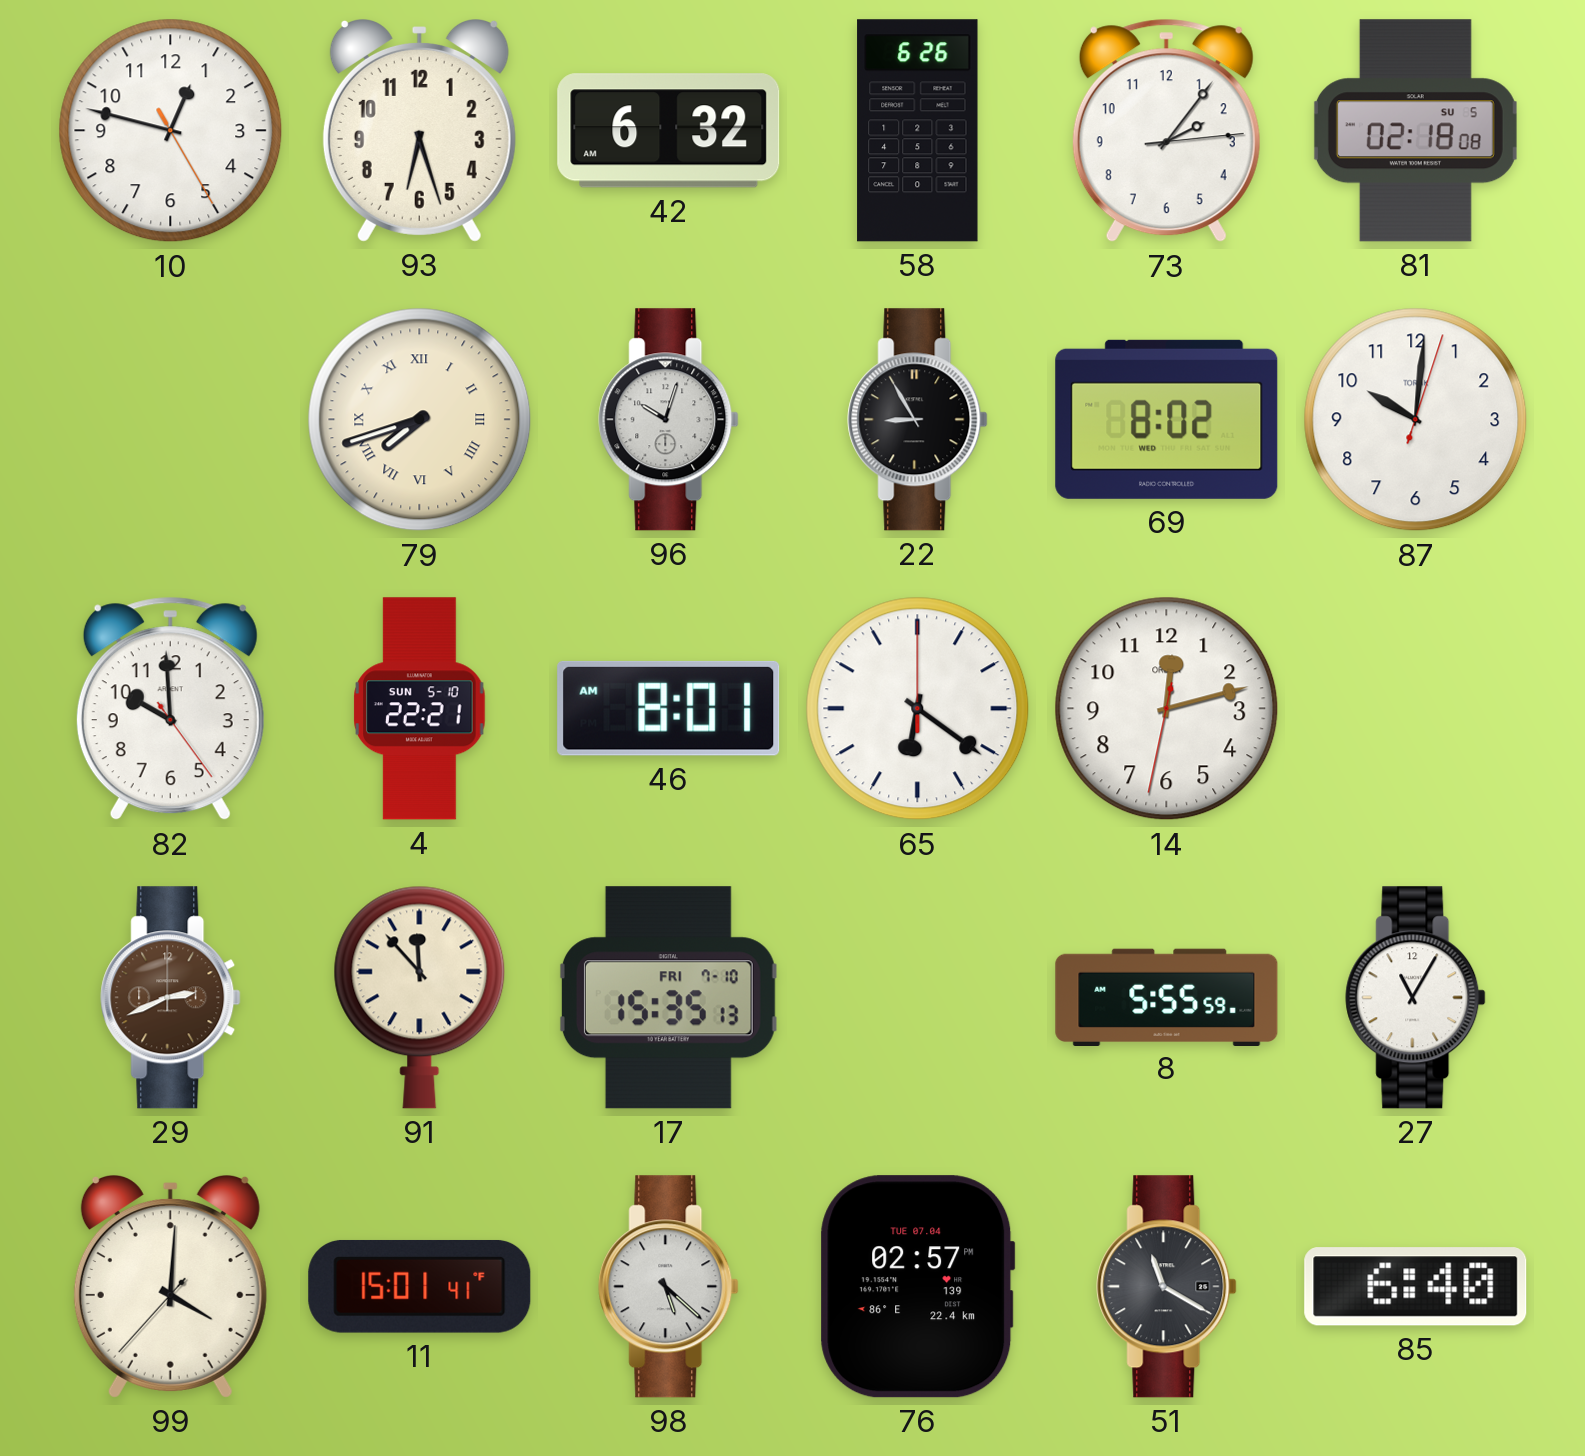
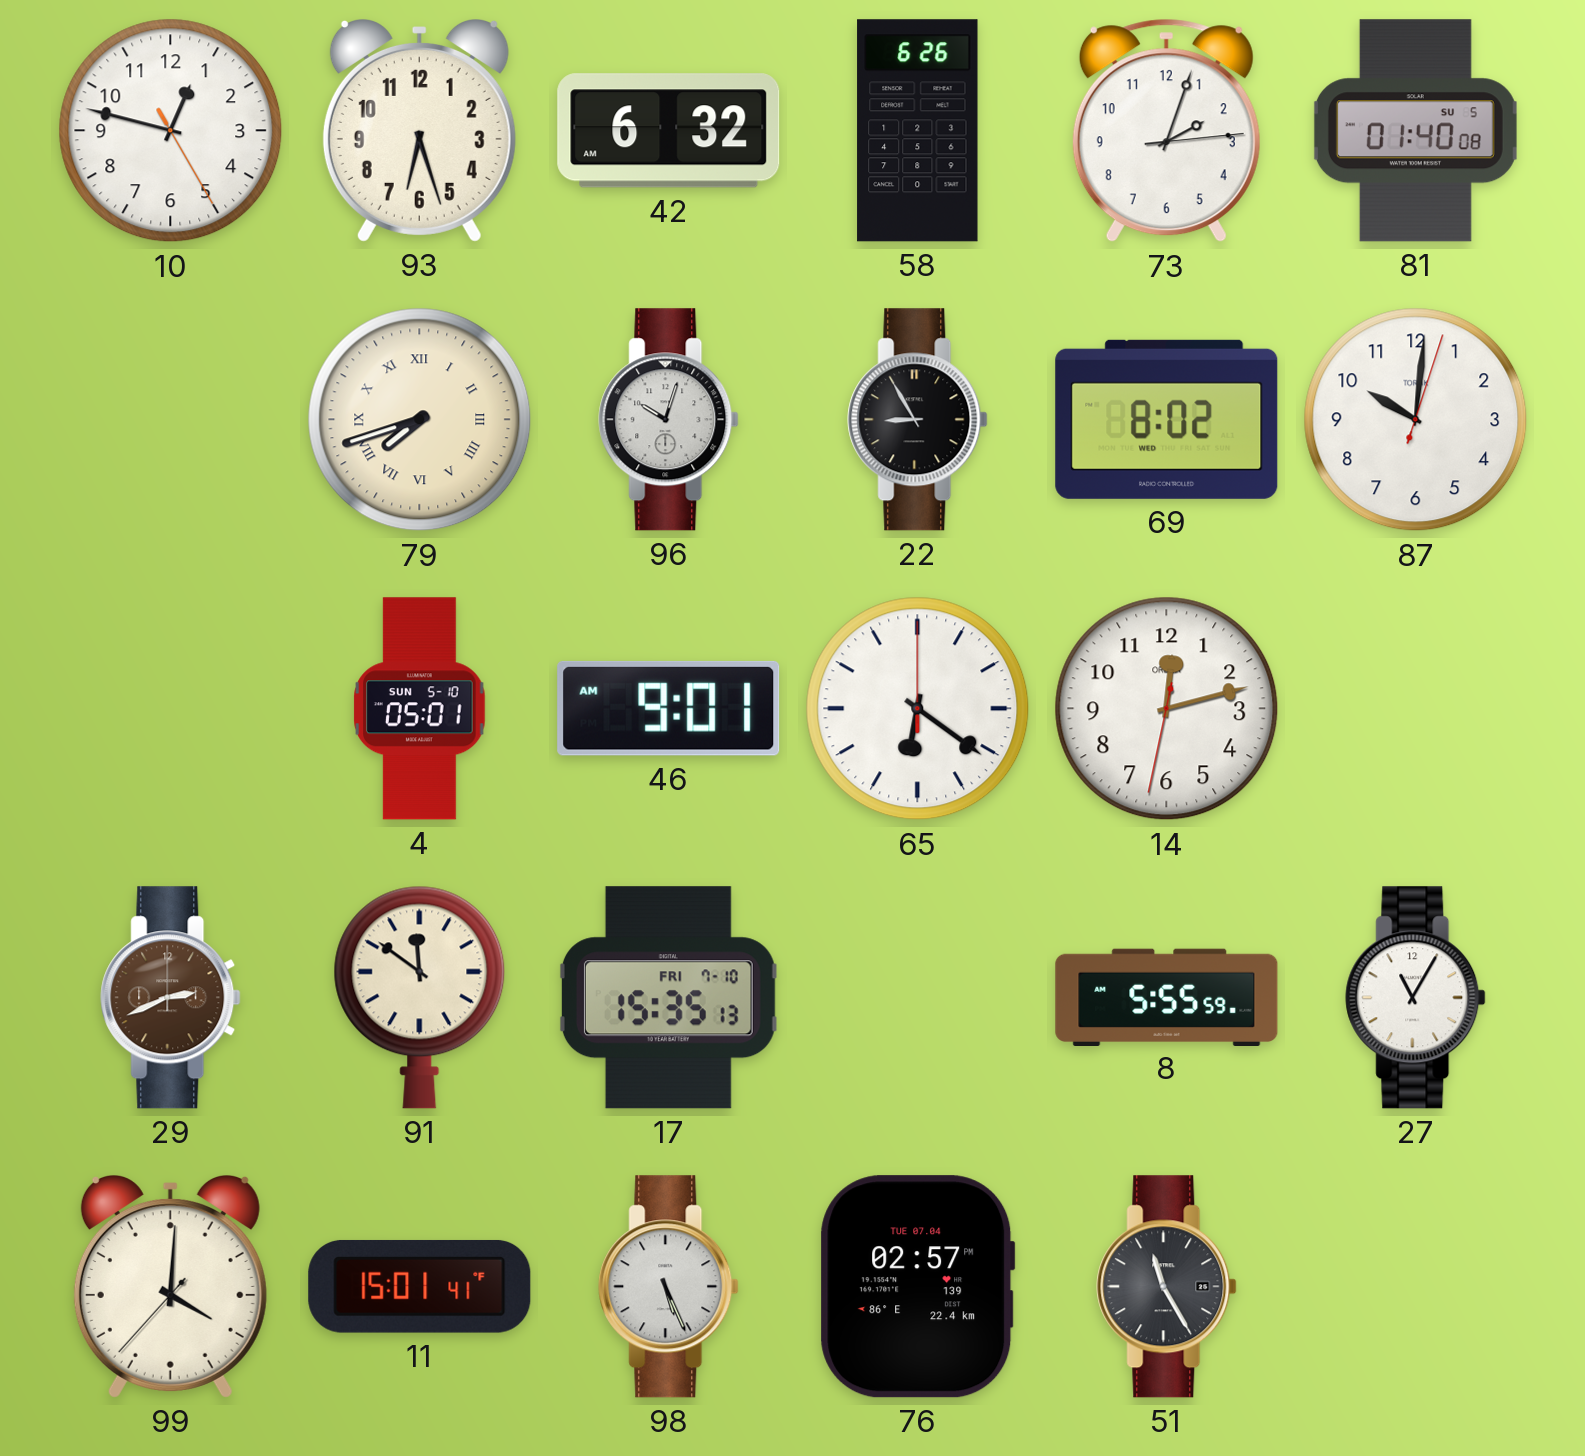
73: 2:06 -> 2:03
81: 02:18 -> 01:40
82: 9:59 -> none
4: 22:21 -> 05:01
46: 8:01 -> 9:01
91: 11:53 -> 11:51
98: 5:22 -> 5:26
51: 11:20 -> 11:25
85: 6:40 -> none
